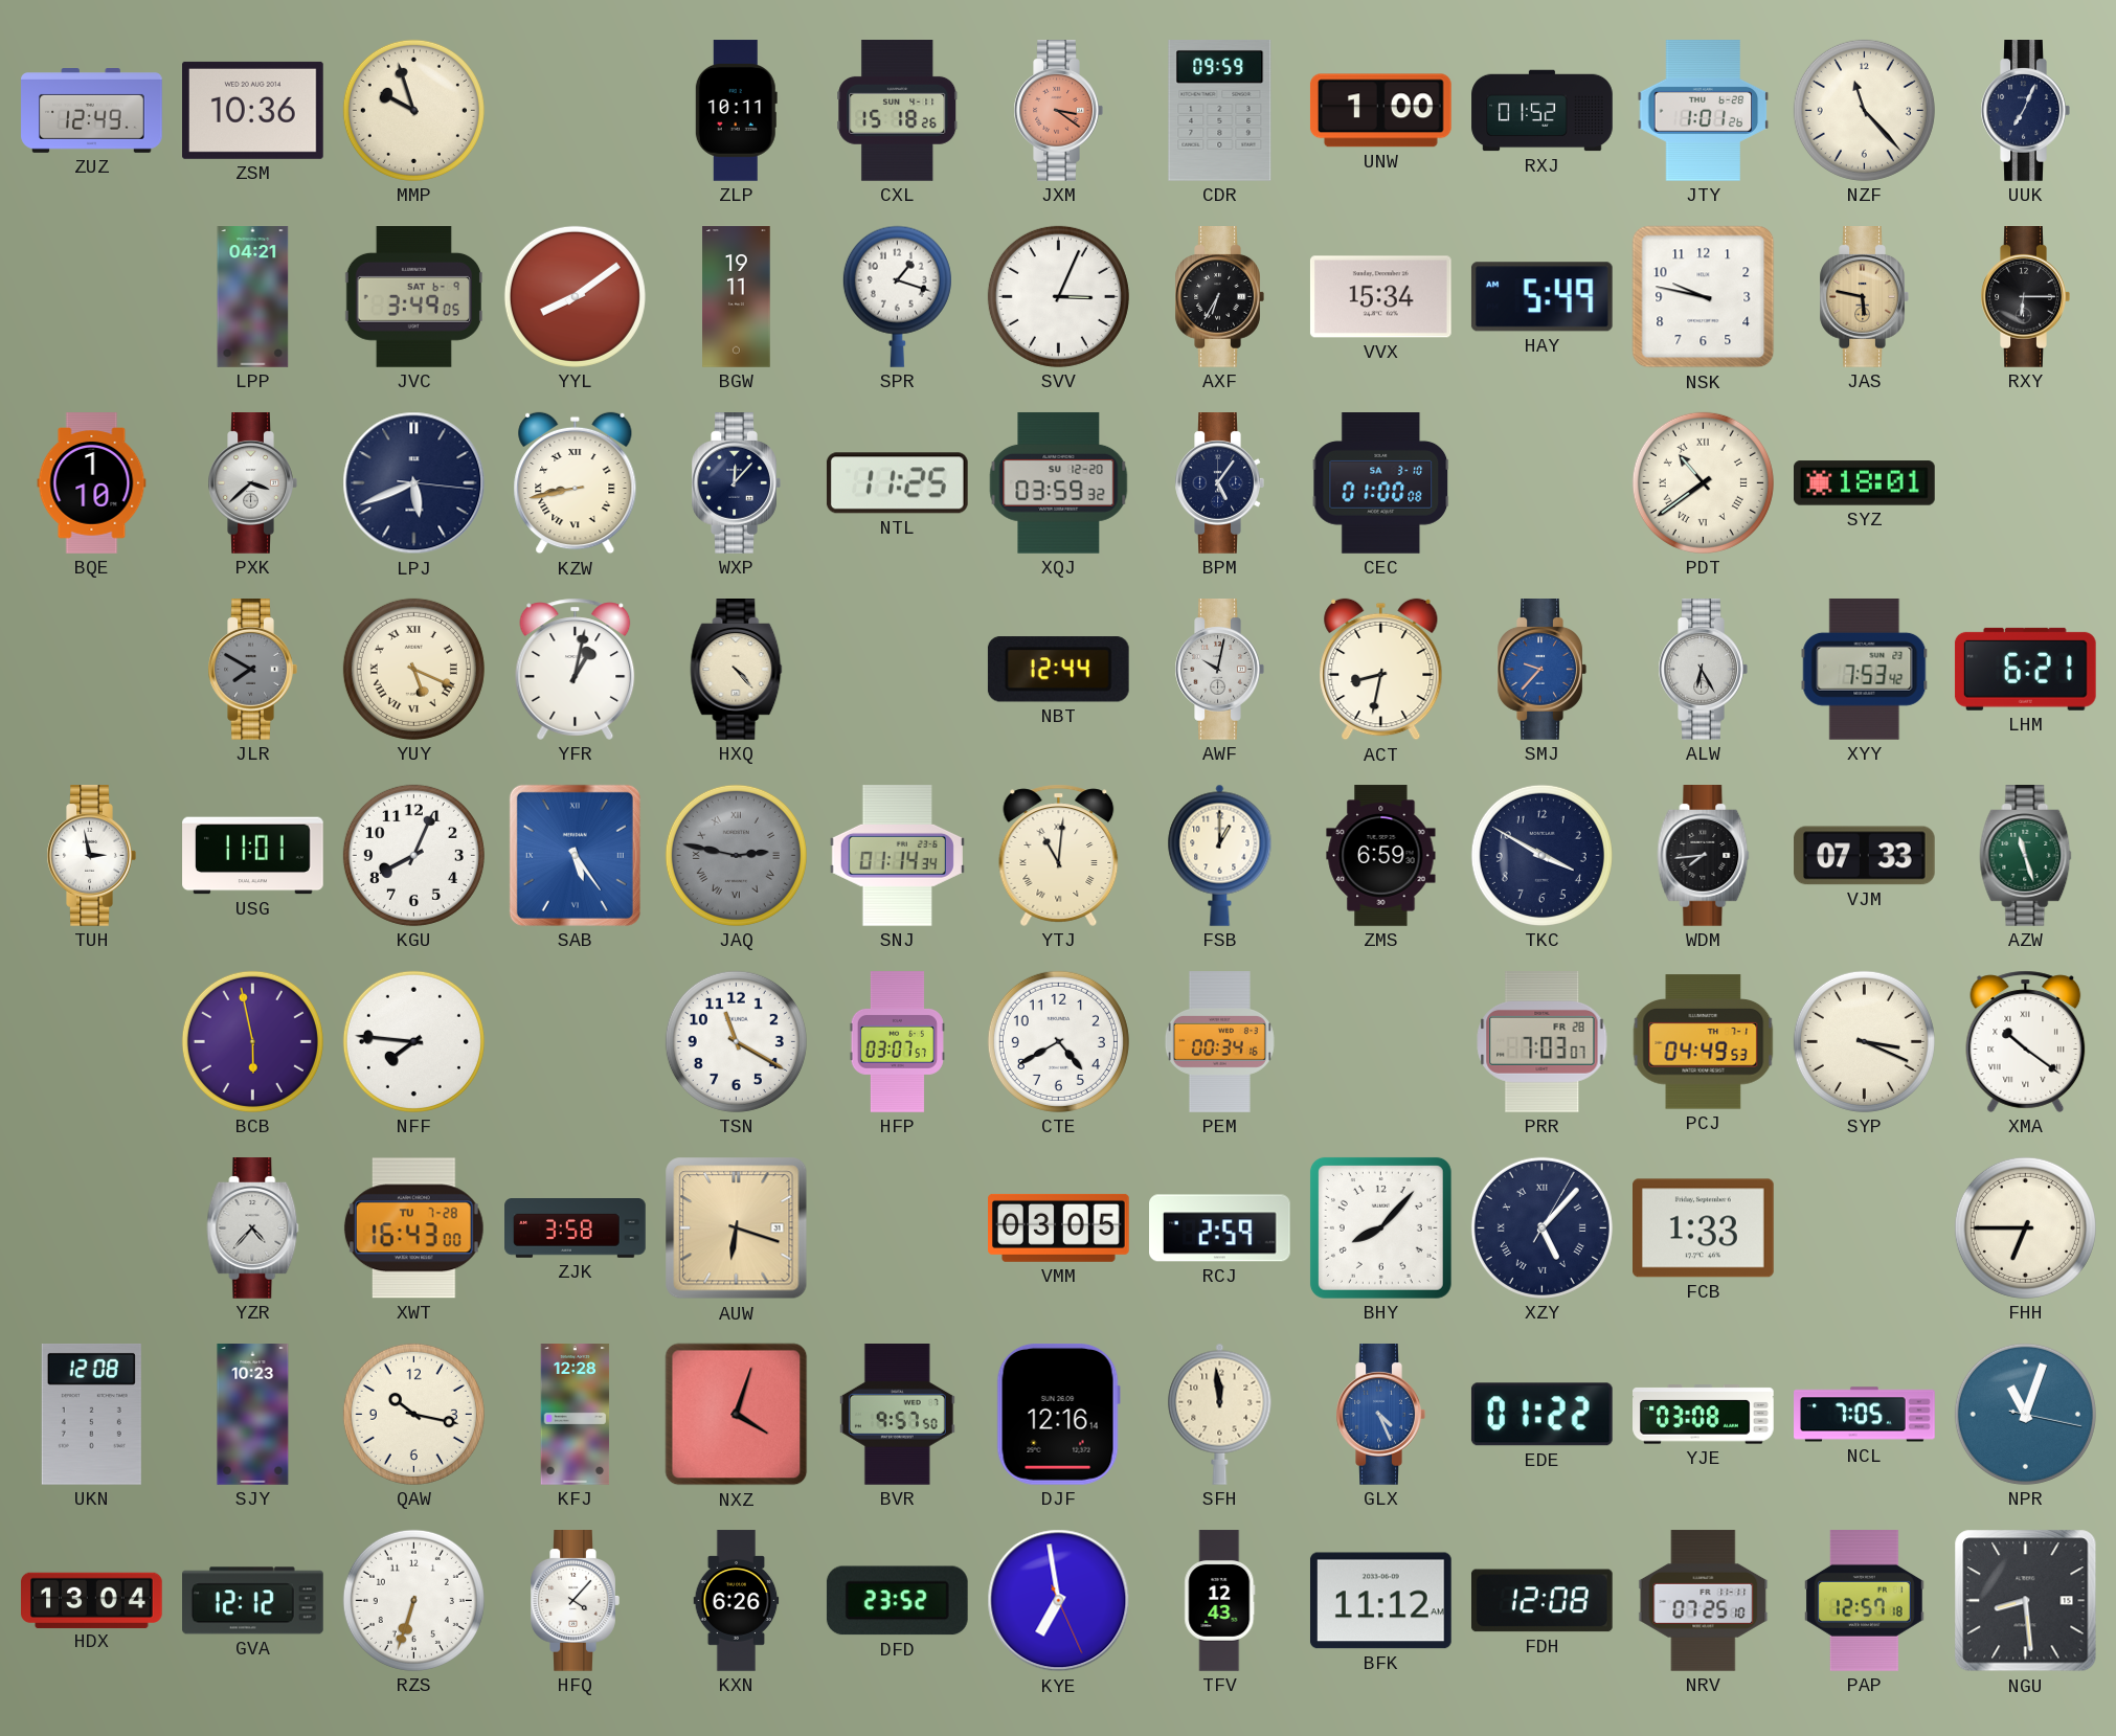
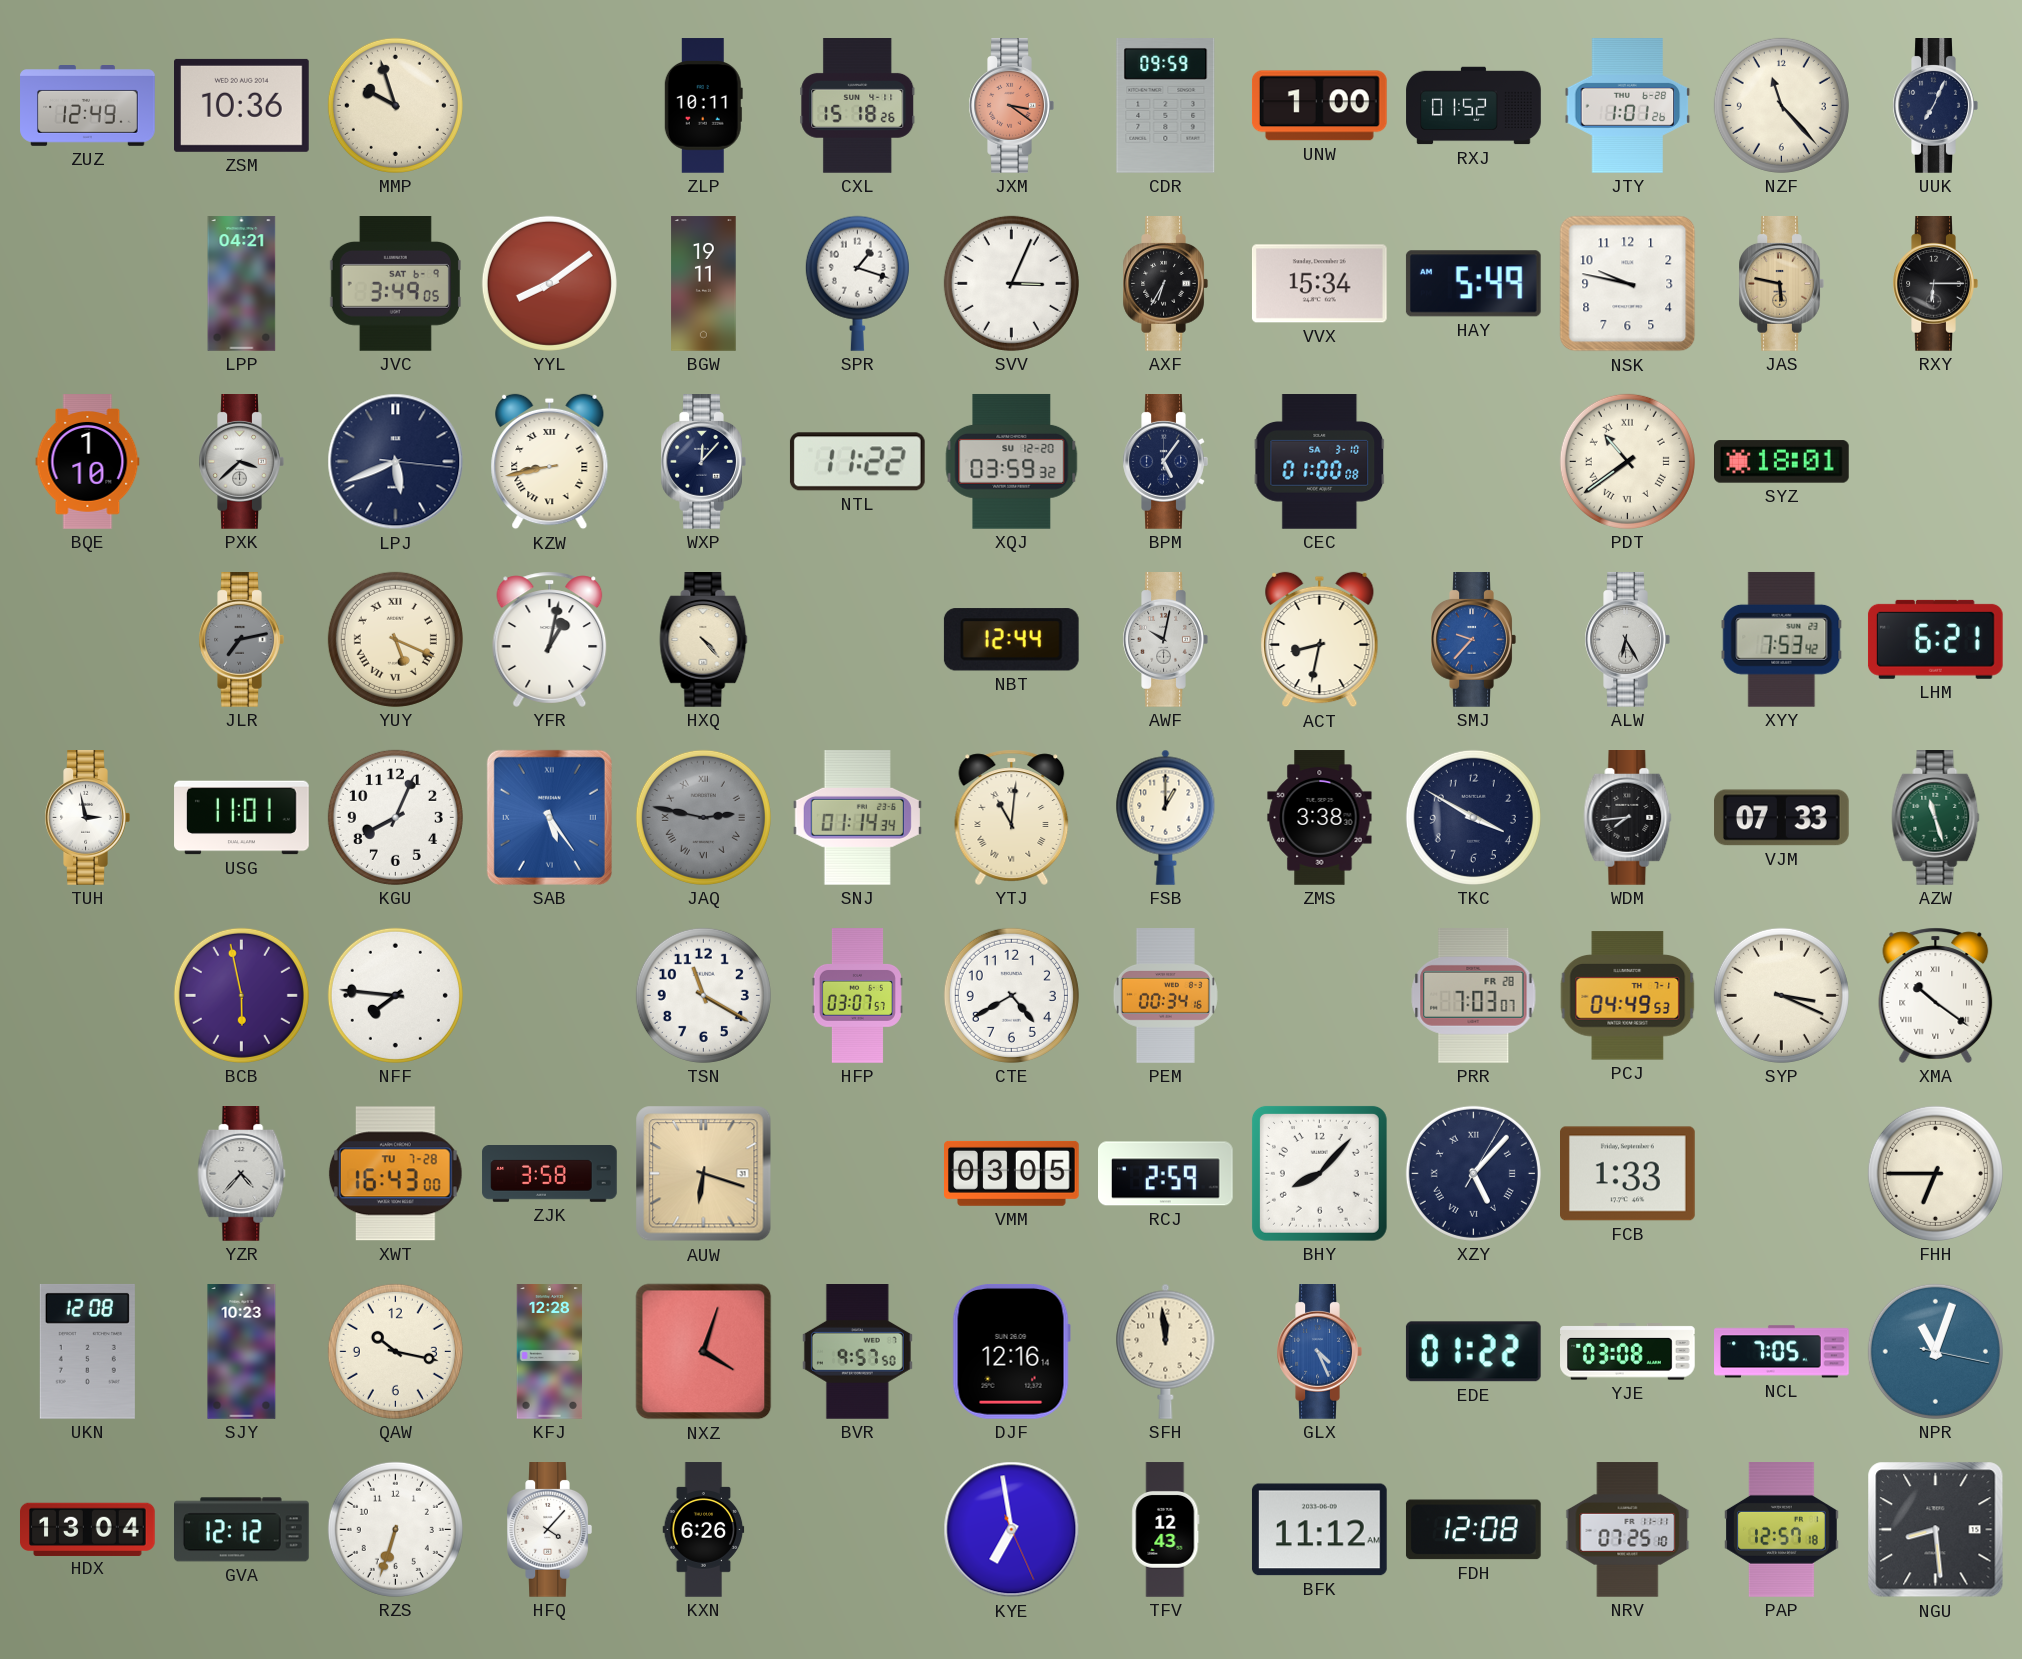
NTL: 11:25 -> 11:22
JLR: 7:50 -> 7:13
ZMS: 6:59 -> 3:38
DFD: 23:52 -> none
